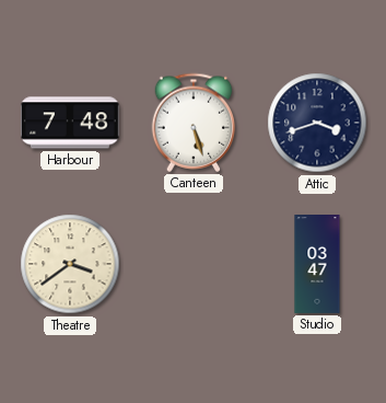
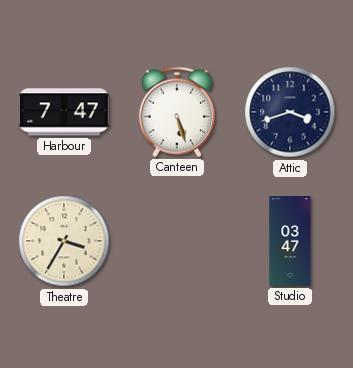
Harbour: 7:48 -> 7:47
Theatre: 3:39 -> 3:35
